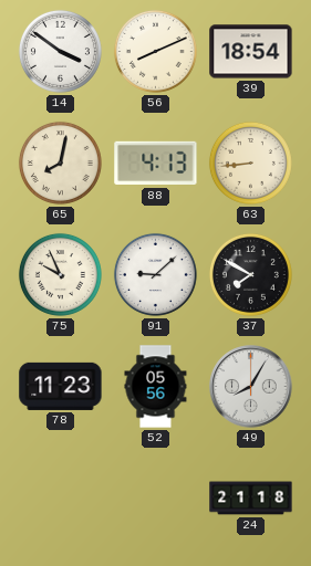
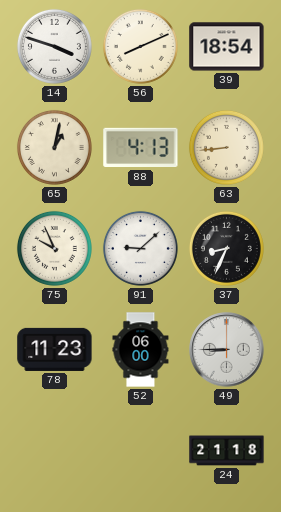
14: 3:51 -> 3:48
65: 8:02 -> 1:02
37: 7:50 -> 8:34
52: 05:56 -> 06:00
49: 8:05 -> 8:45
